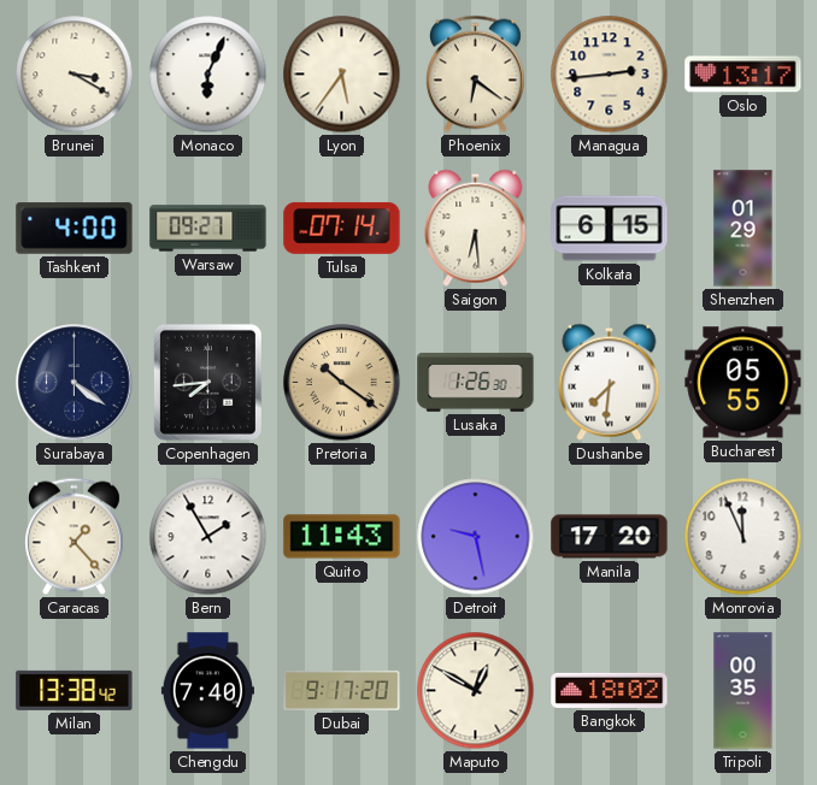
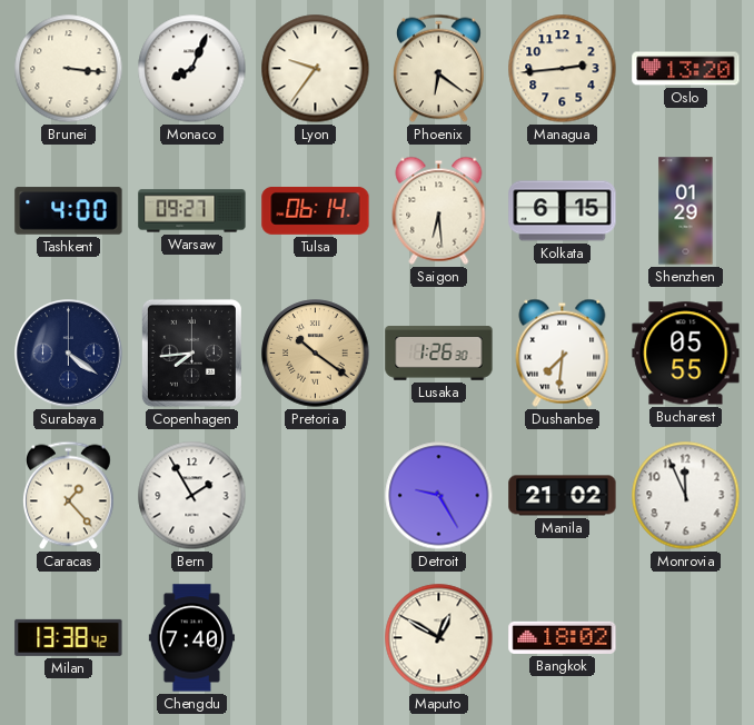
Brunei: 3:20 -> 3:16
Monaco: 6:04 -> 8:04
Lyon: 5:36 -> 9:36
Oslo: 13:17 -> 13:20
Tulsa: 07:14 -> 06:14
Quito: 11:43 -> none
Detroit: 9:28 -> 9:25
Manila: 17:20 -> 21:02
Dubai: 9:17 -> none
Tripoli: 00:35 -> none
